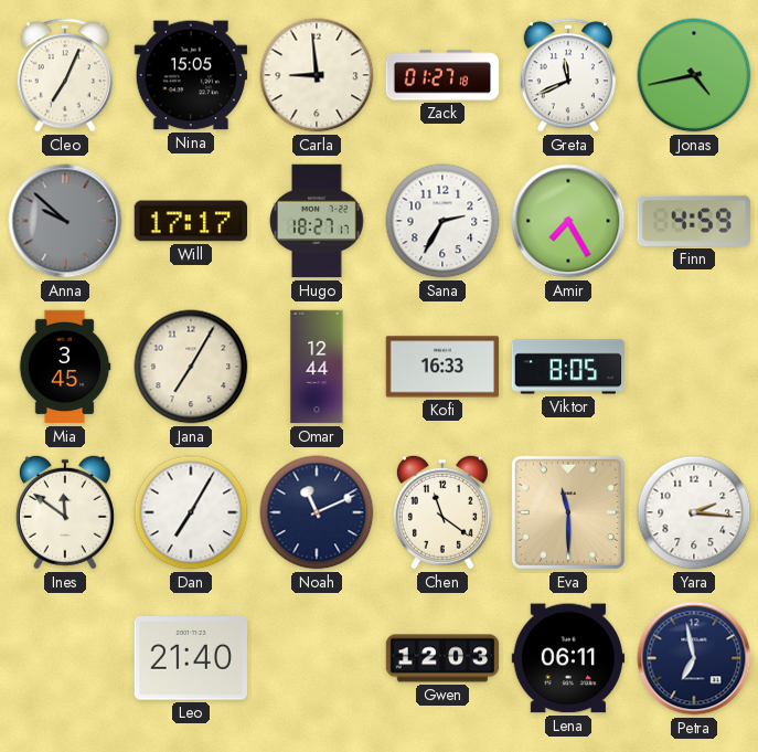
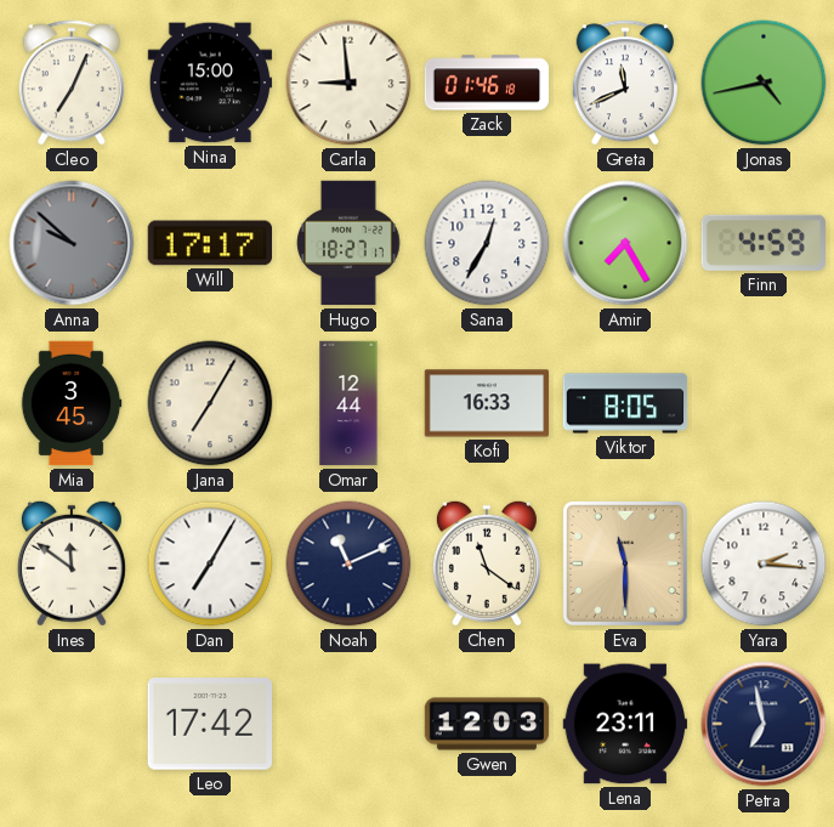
Nina: 15:05 -> 15:00
Zack: 01:27 -> 01:46
Sana: 2:35 -> 12:35
Leo: 21:40 -> 17:42
Lena: 06:11 -> 23:11
